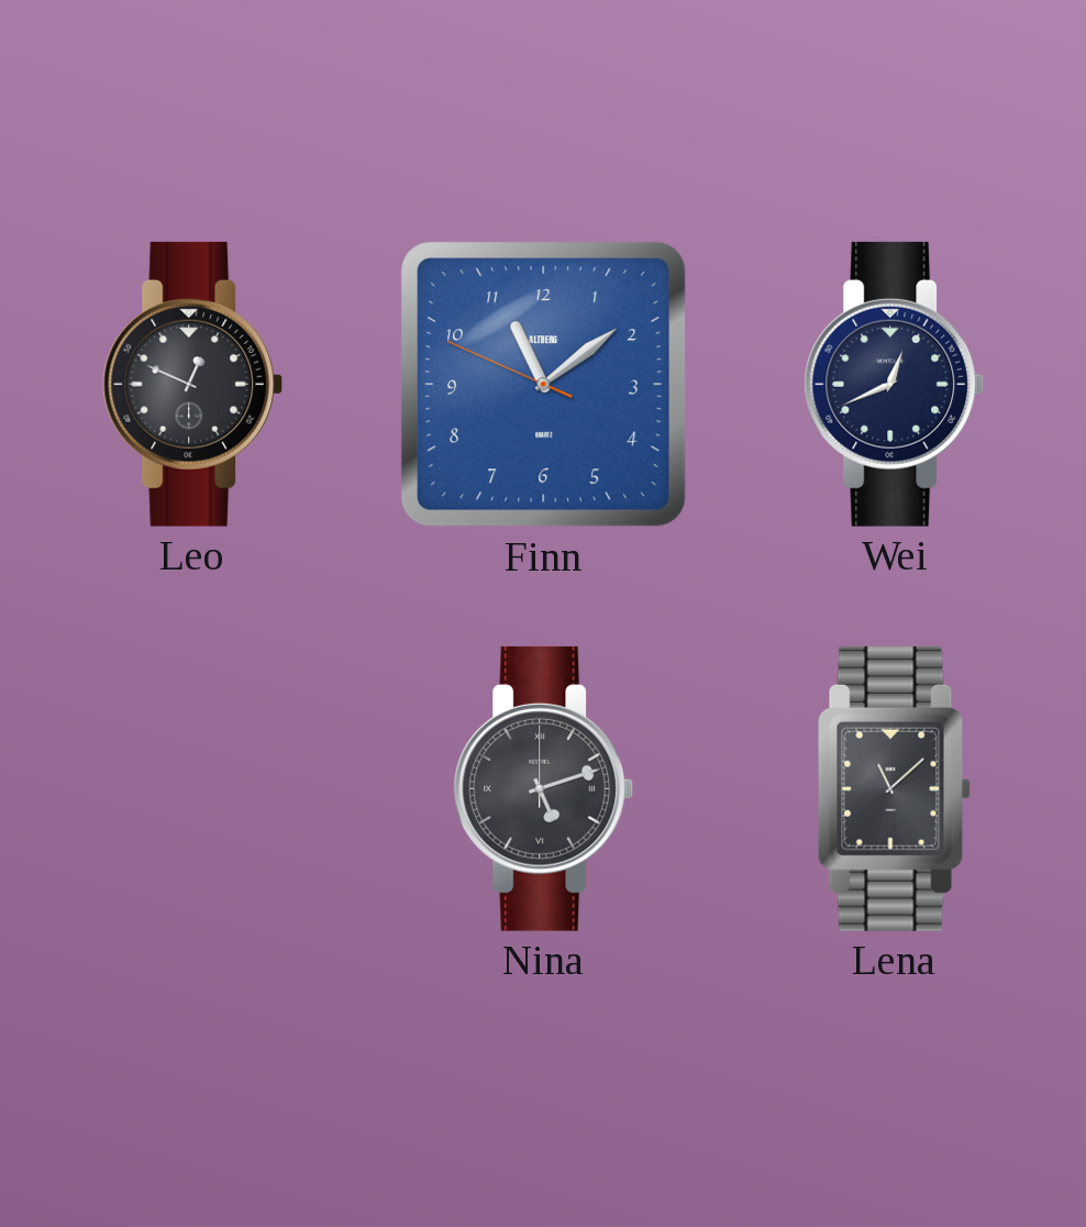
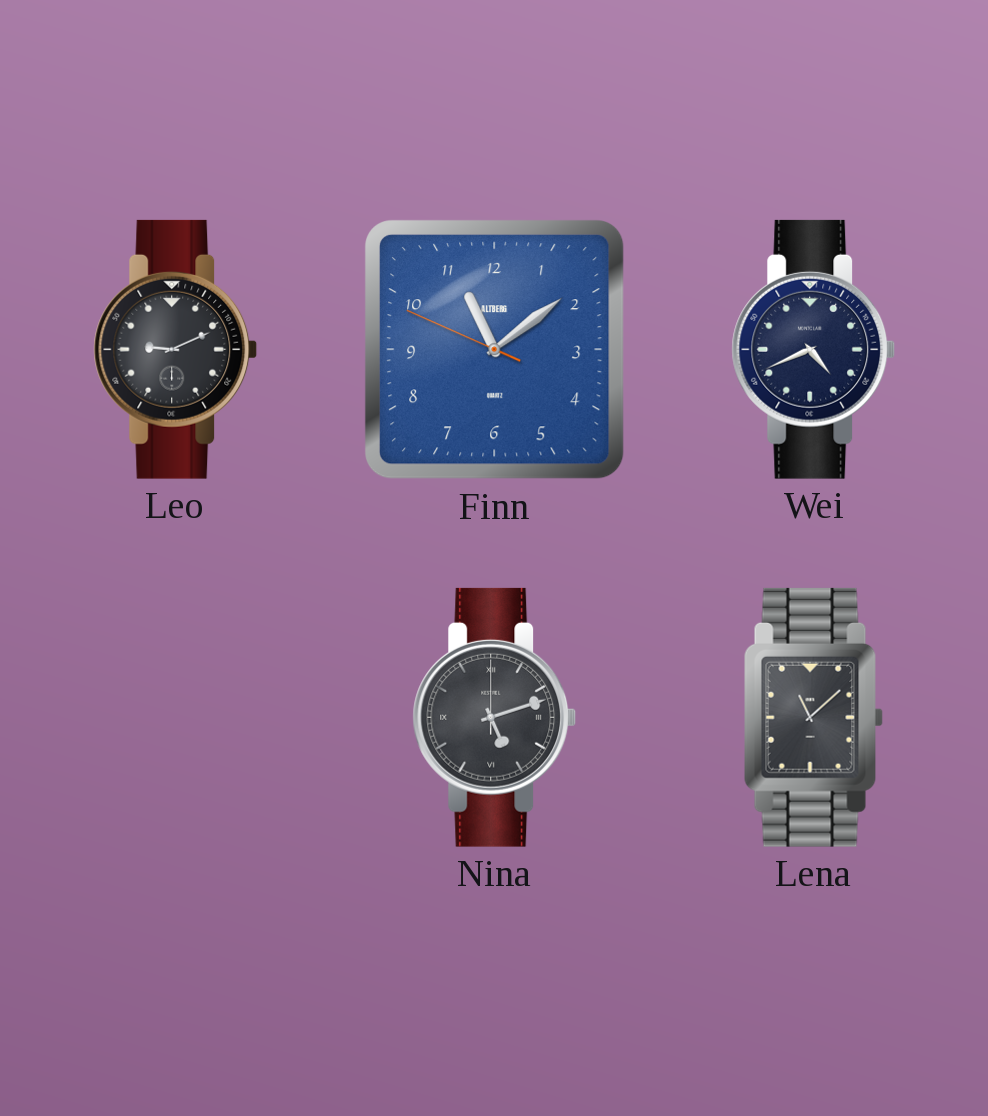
Leo: 12:49 -> 9:11
Wei: 12:41 -> 4:41
